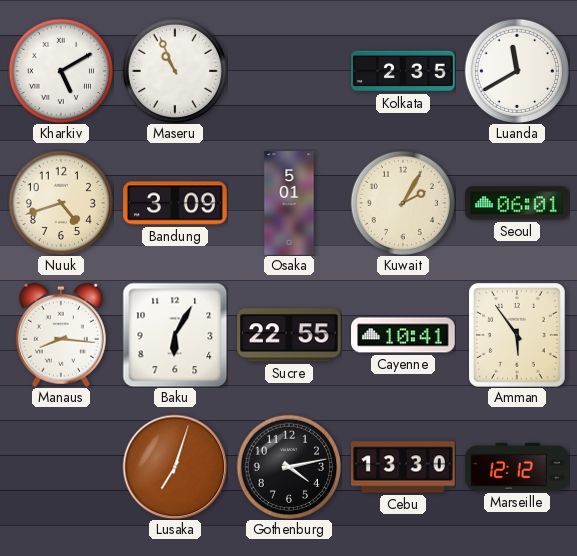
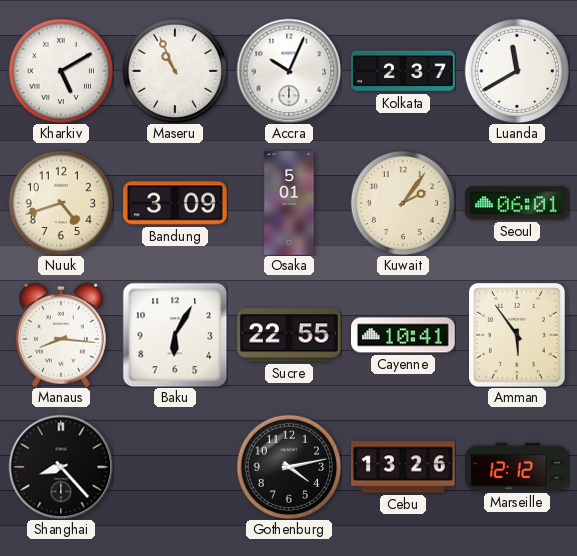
Accra: none -> 10:04
Kolkata: 2:35 -> 2:37
Kuwait: 2:05 -> 2:06
Shanghai: none -> 8:23
Lusaka: 7:03 -> none
Cebu: 13:30 -> 13:26
